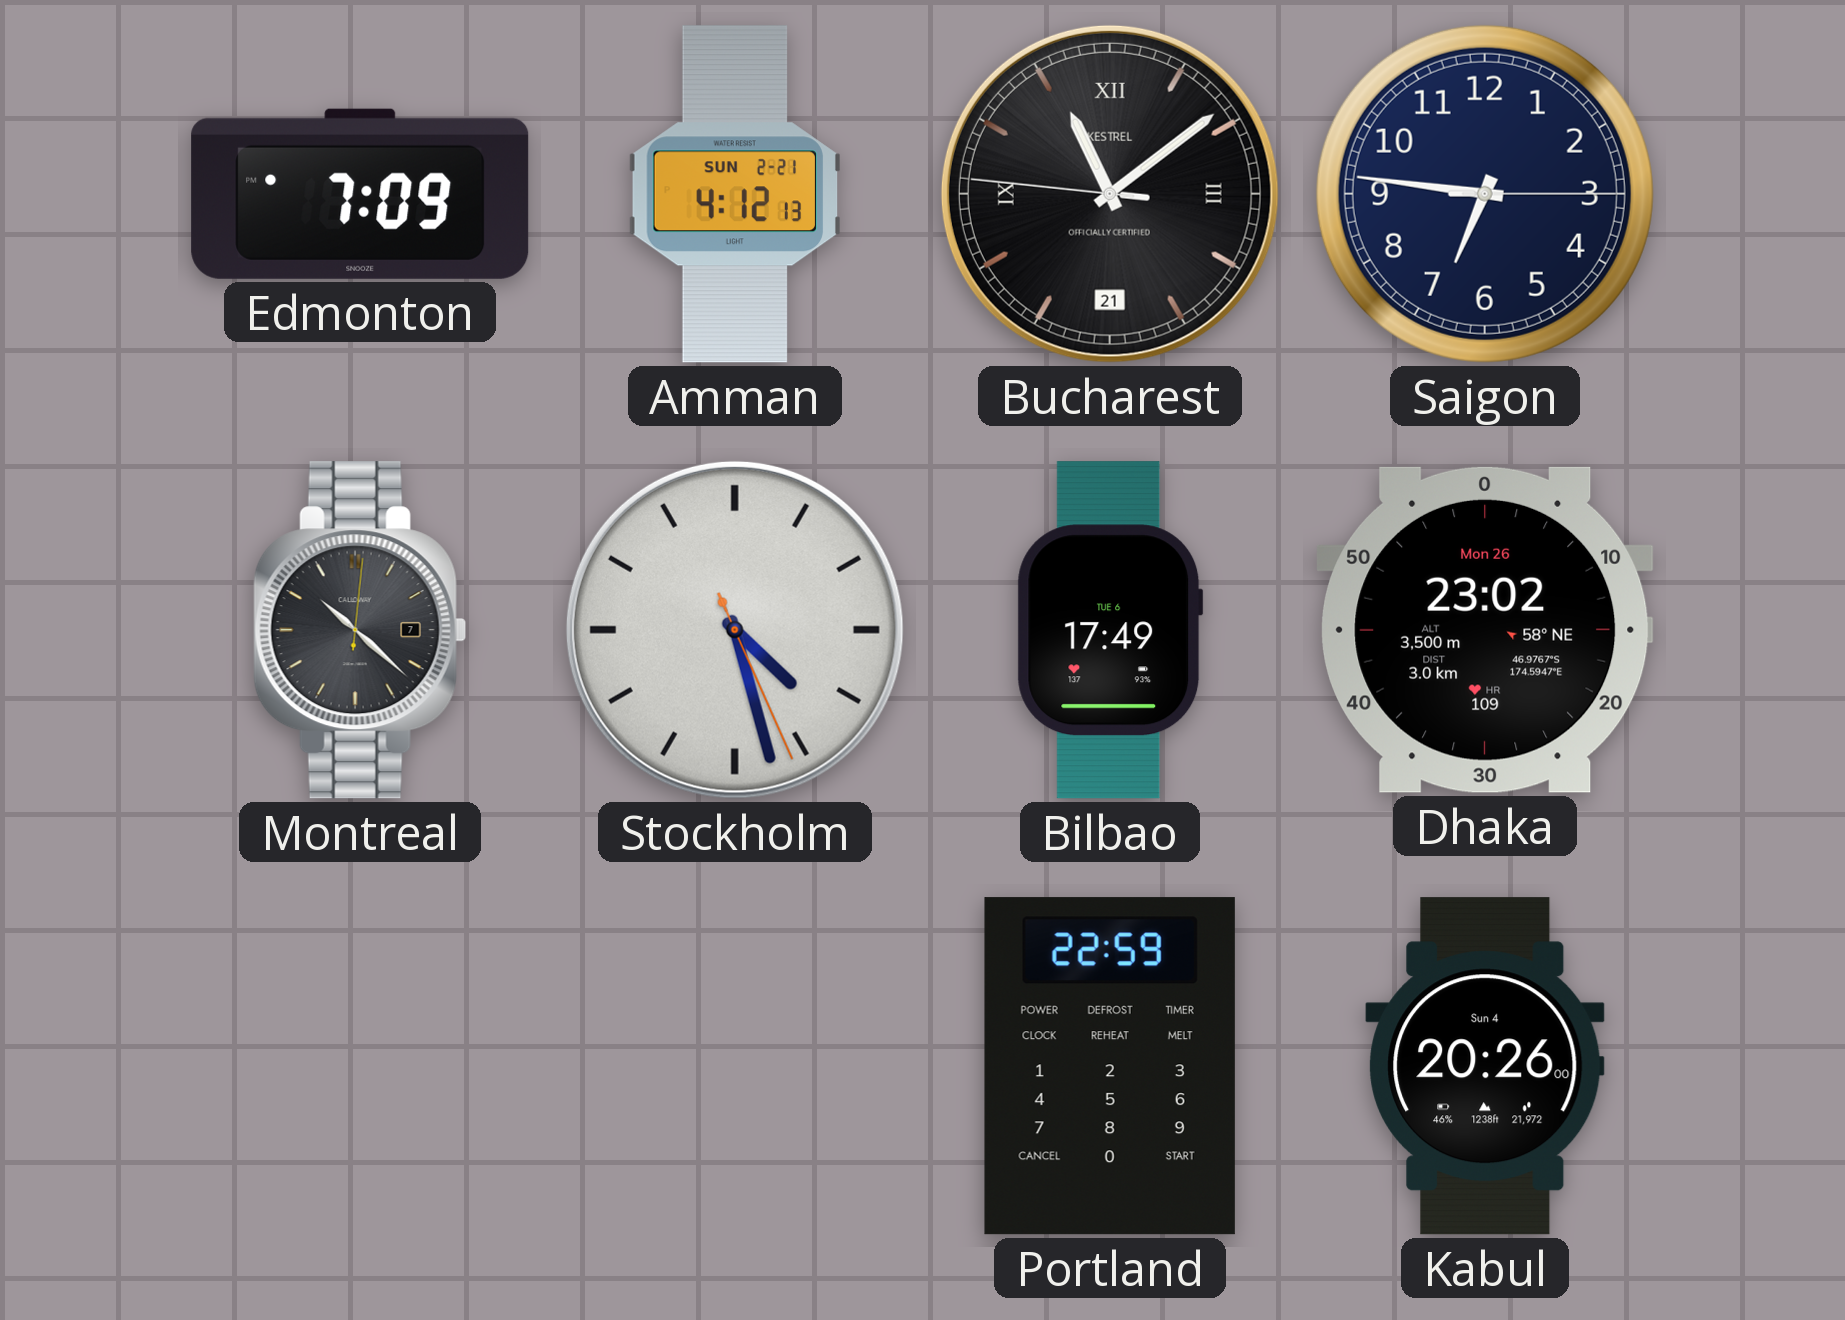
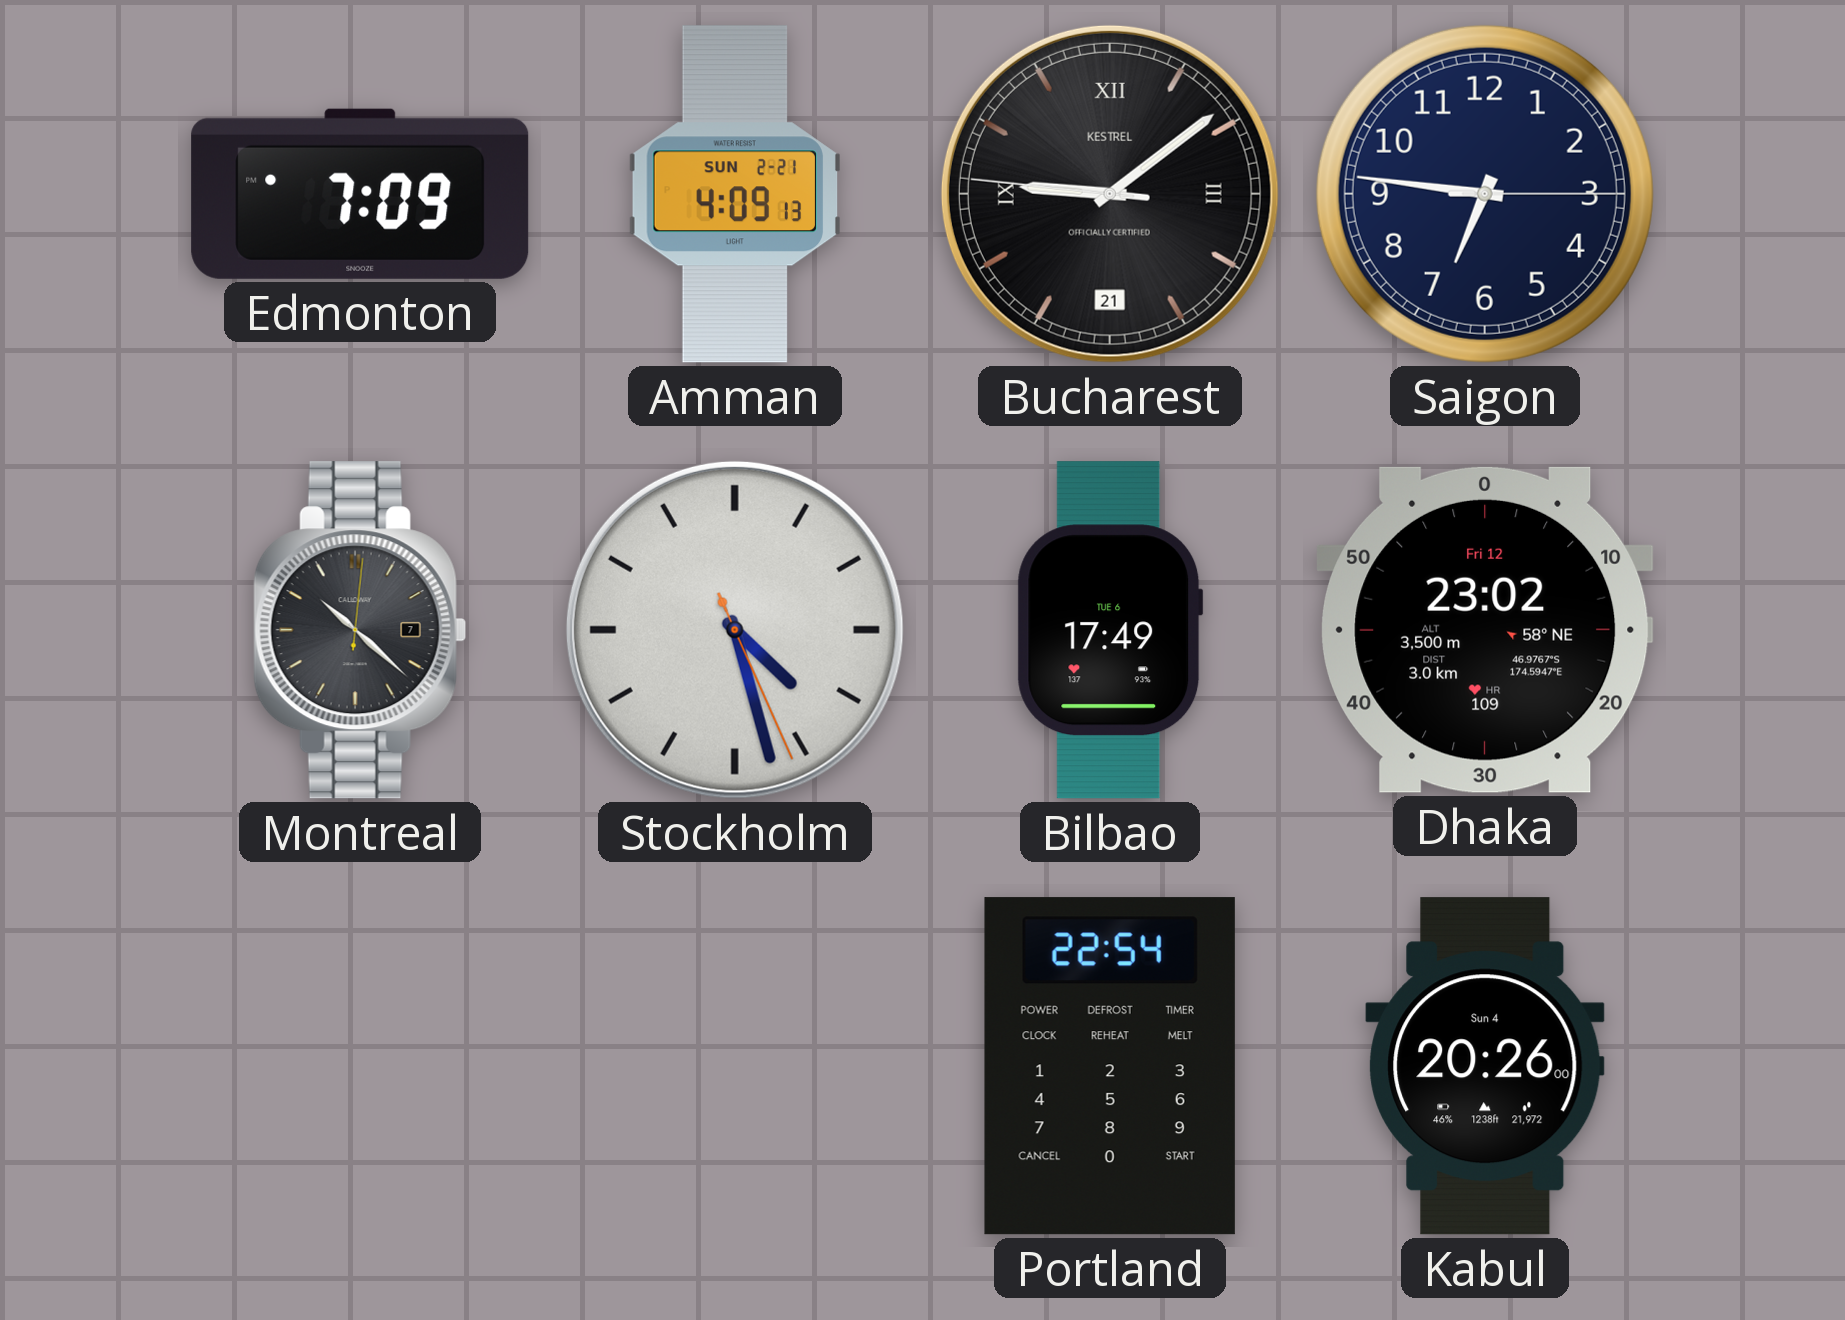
Amman: 4:12 -> 4:09
Bucharest: 11:08 -> 9:08
Dhaka date: Mon 26 -> Fri 12
Portland: 22:59 -> 22:54
